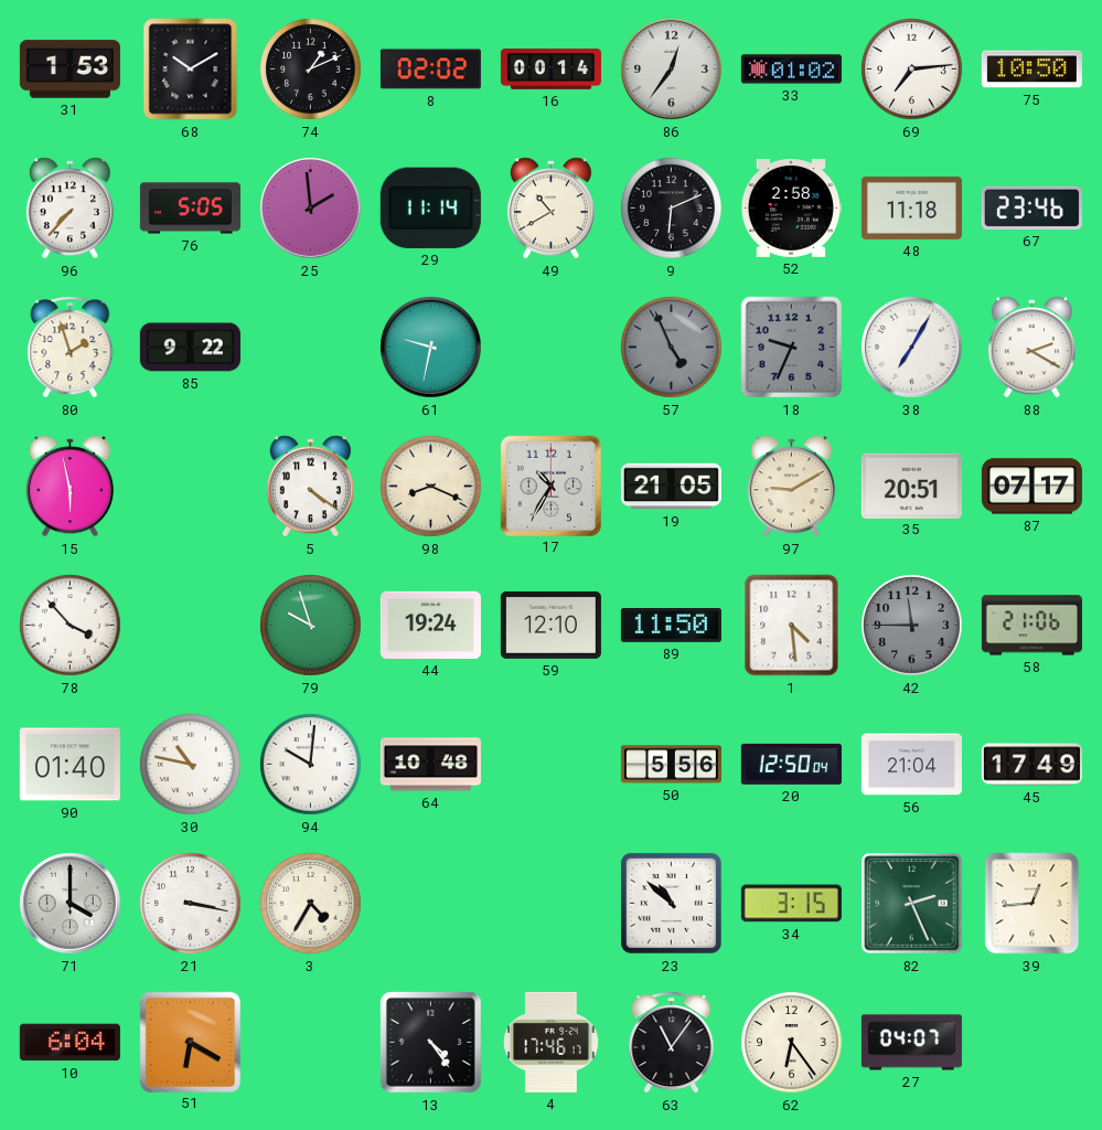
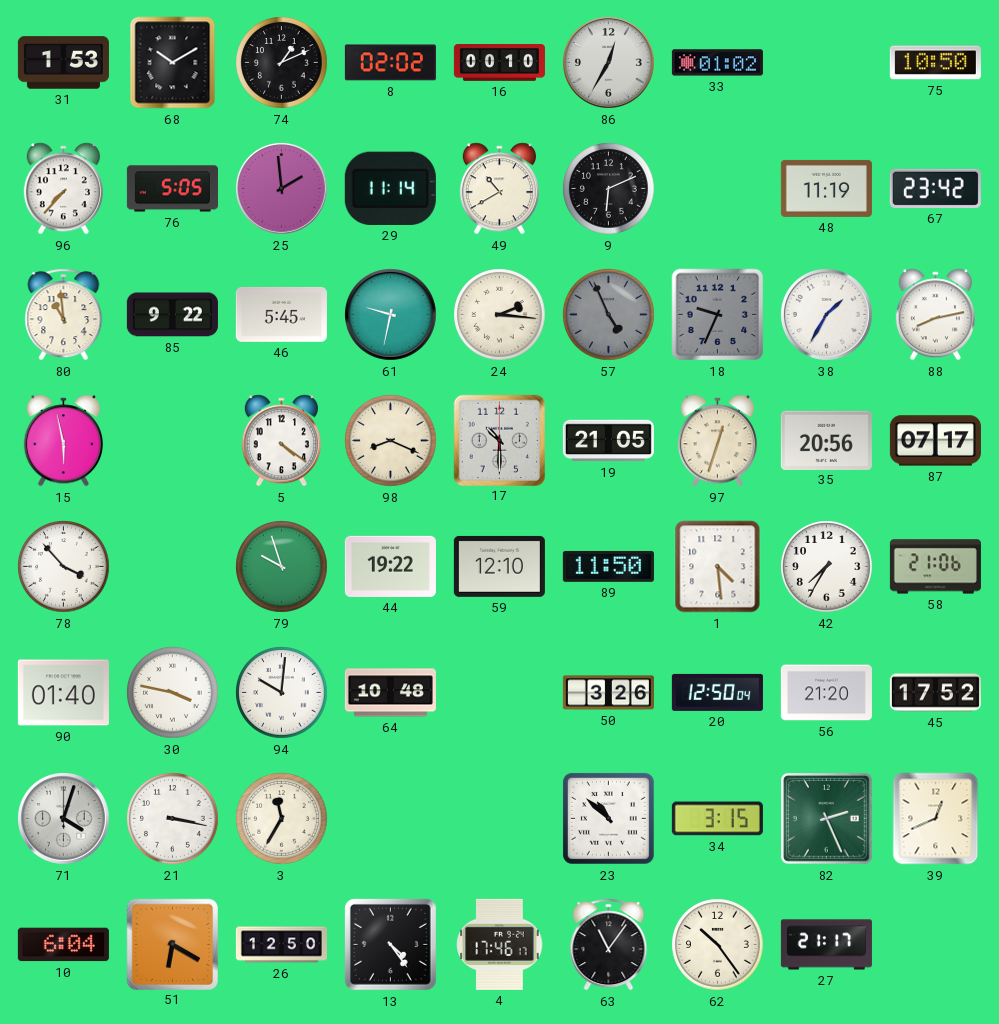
16: 00:14 -> 00:10
86: 12:36 -> 12:35
69: 7:14 -> none
52: 2:58 -> none
48: 11:18 -> 11:19
67: 23:46 -> 23:42
80: 1:57 -> 10:59
46: none -> 5:45
24: none -> 2:16
38: 7:05 -> 1:35
88: 2:20 -> 8:13
17: 10:35 -> 10:30
97: 9:10 -> 12:33
35: 20:51 -> 20:56
44: 19:24 -> 19:22
42: 11:45 -> 7:35
42 dial: grey -> white
30: 10:47 -> 3:47
50: 5:56 -> 3:26
56: 21:04 -> 21:20
45: 17:49 -> 17:52
71: 4:00 -> 4:03
3: 4:35 -> 11:35
39: 12:44 -> 12:41
26: none -> 12:50
62: 6:24 -> 10:24
27: 04:07 -> 21:17
